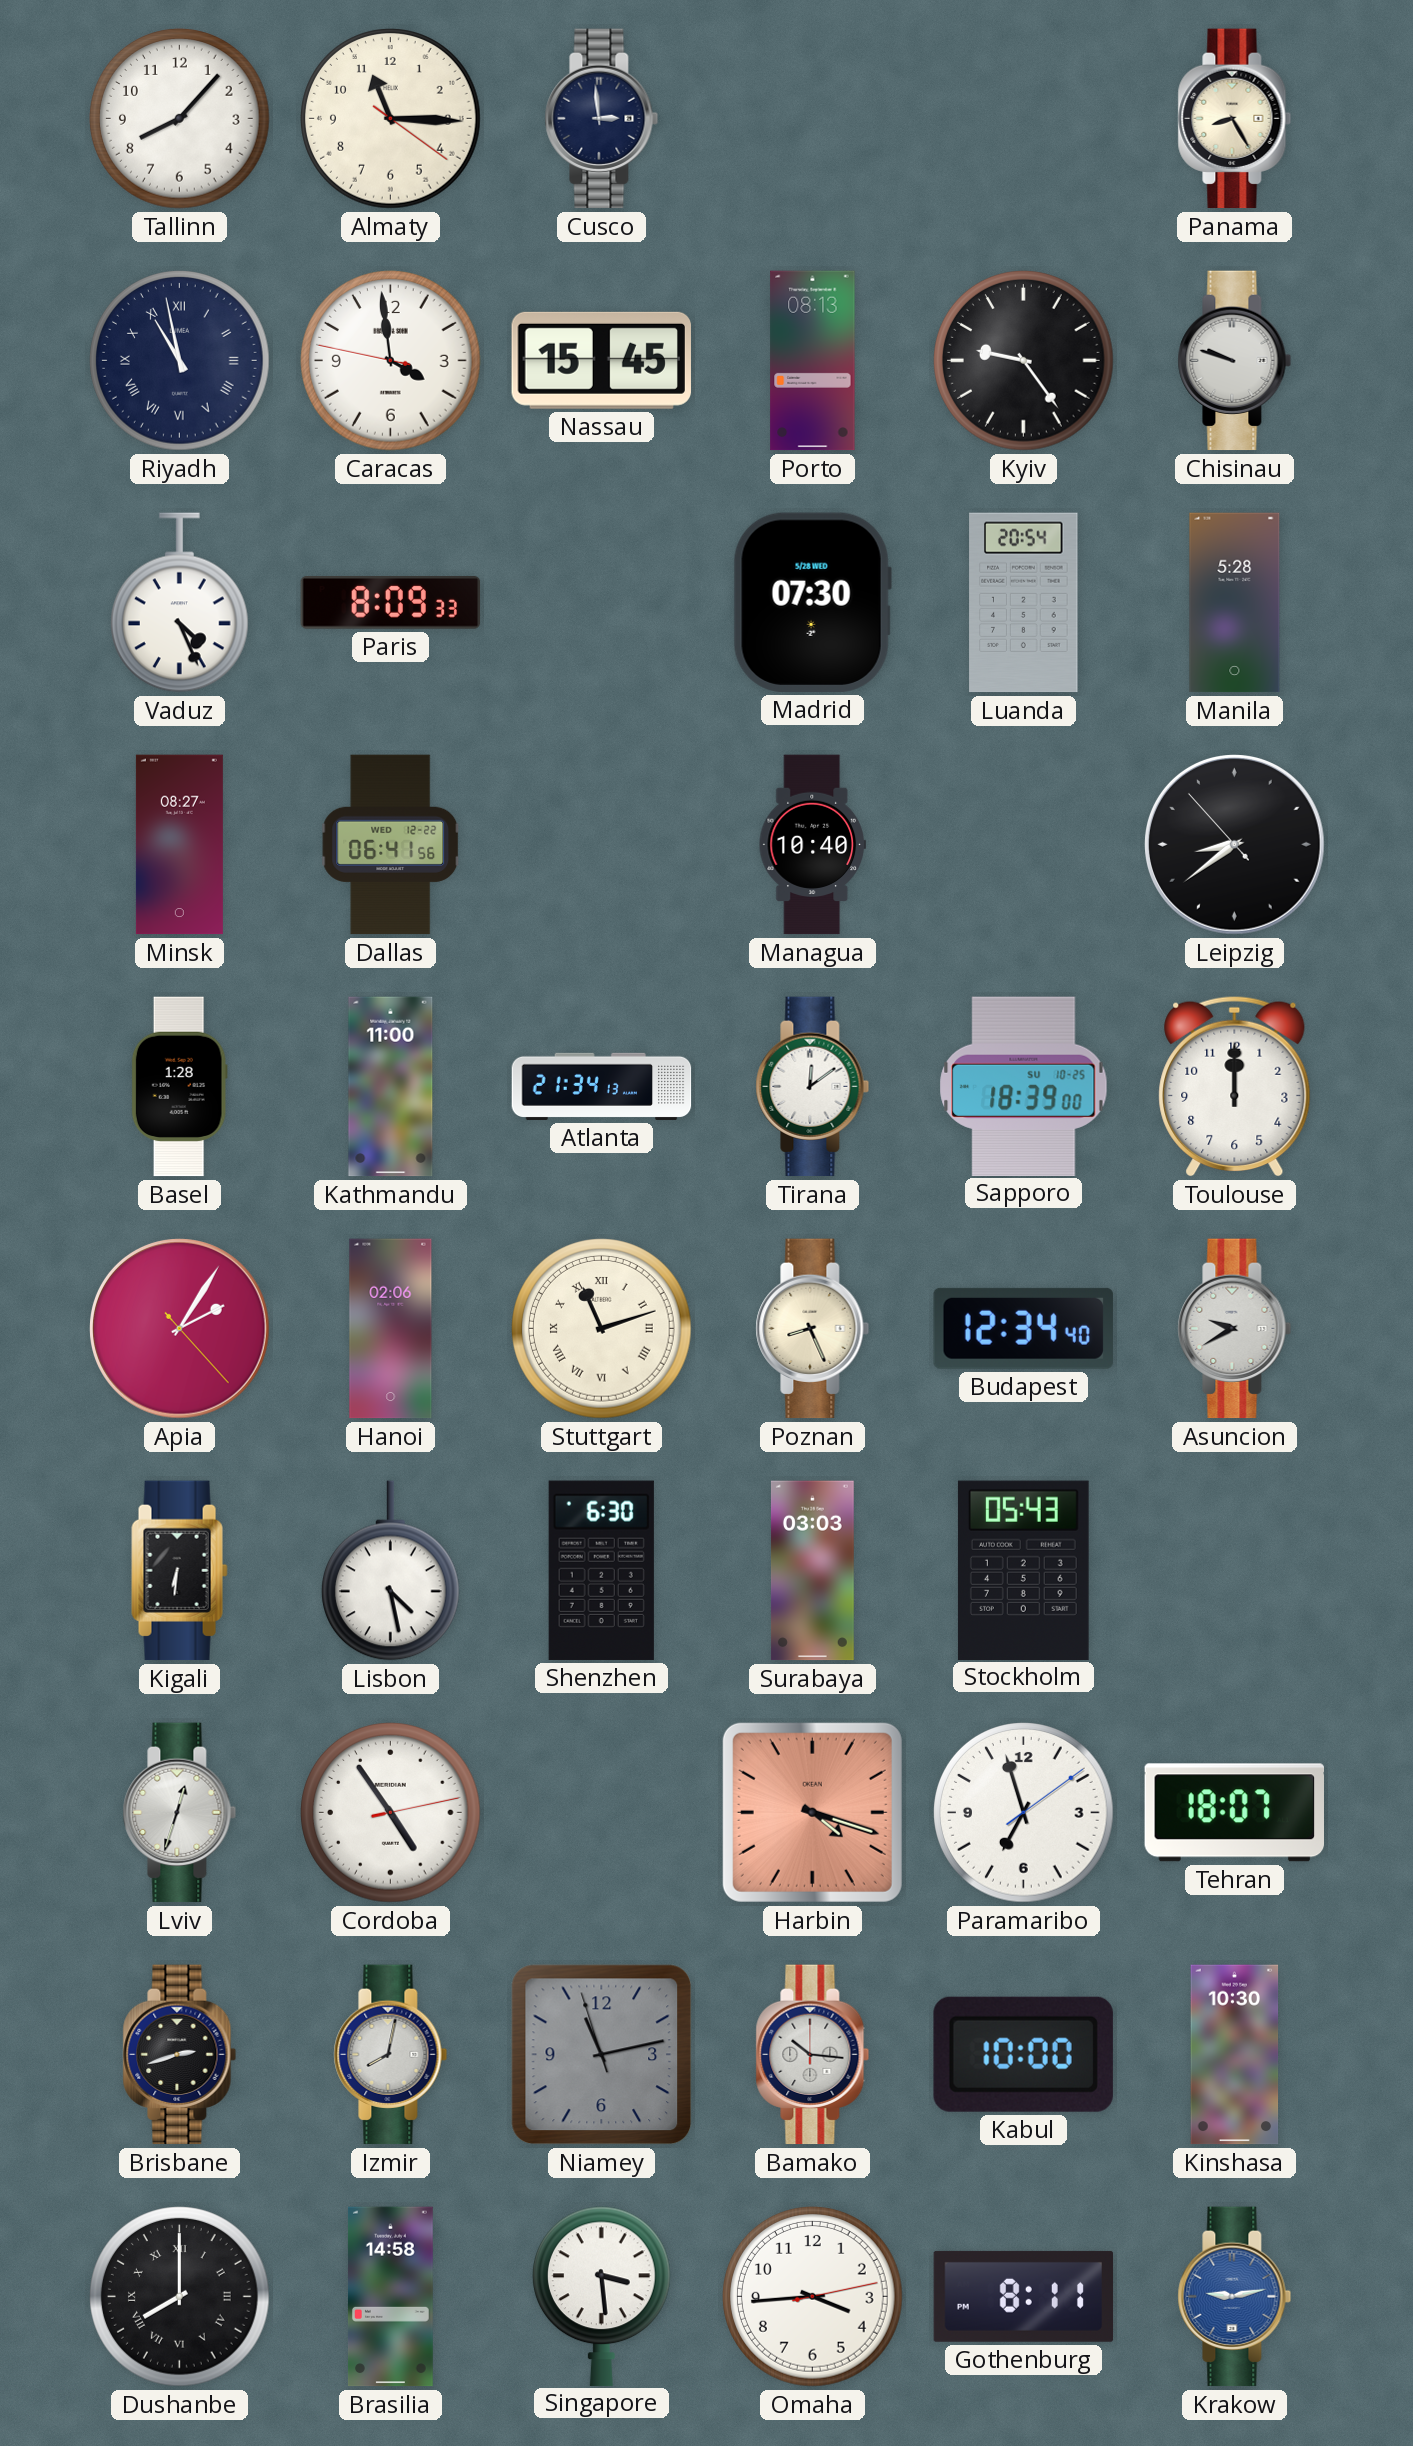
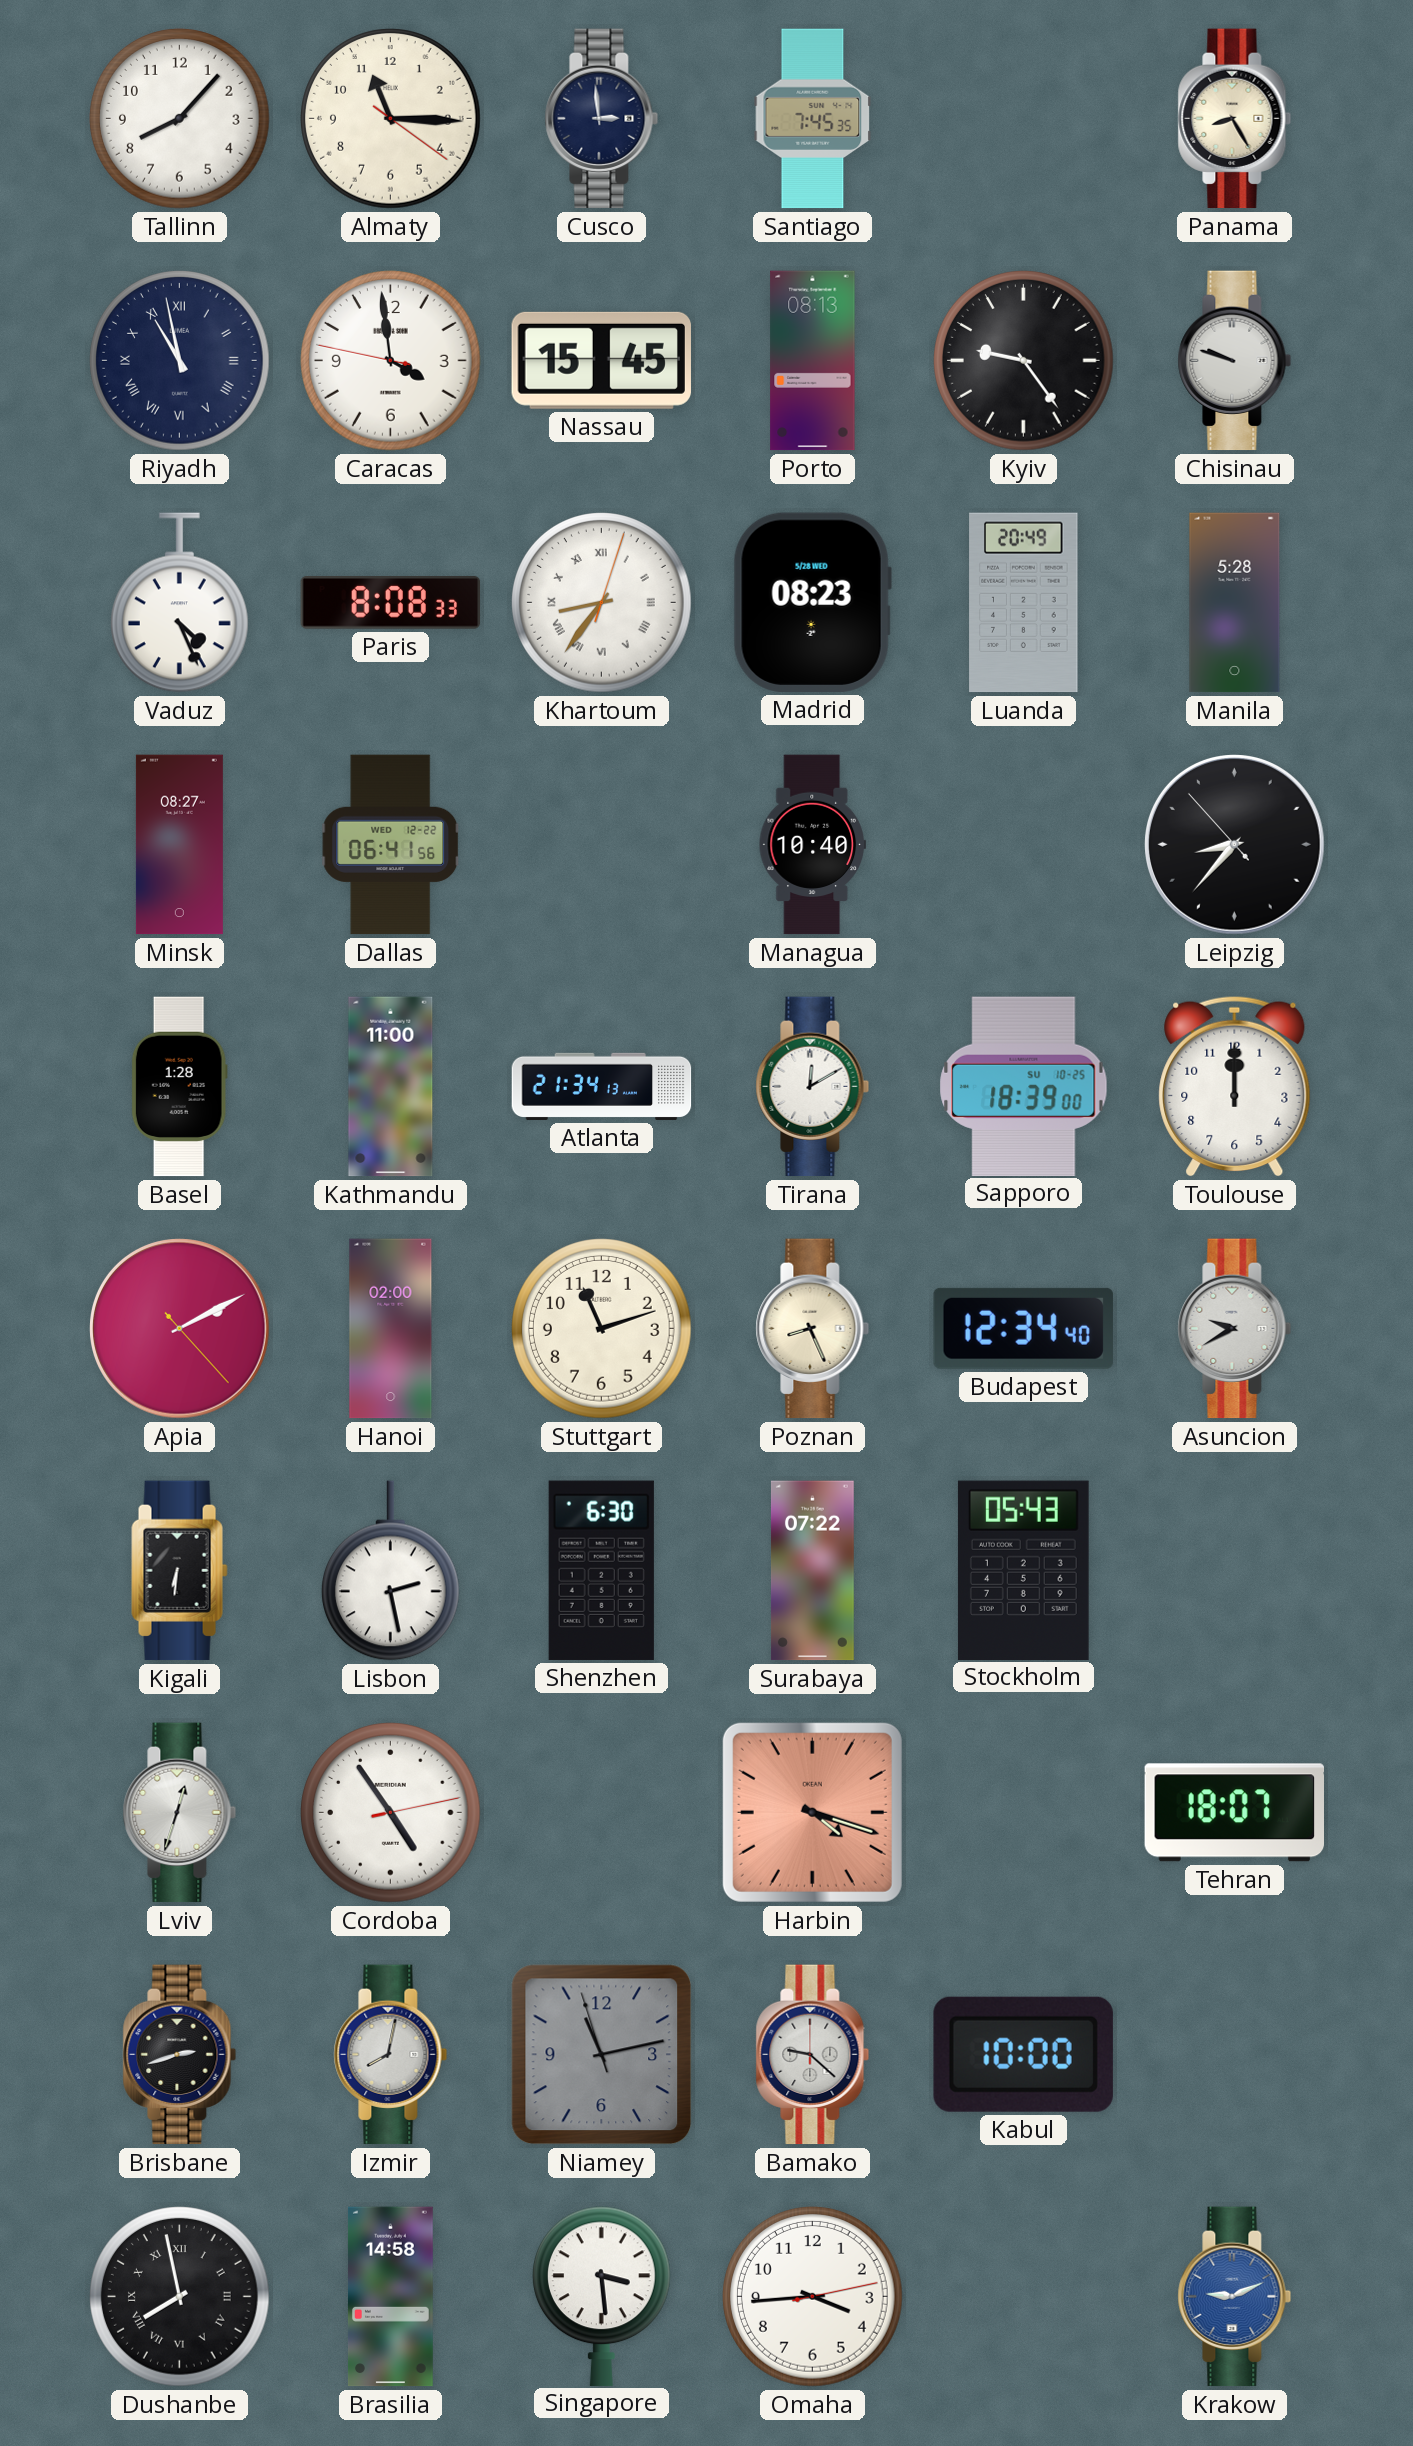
Santiago: none -> 7:45
Paris: 8:09 -> 8:08
Khartoum: none -> 8:36
Madrid: 07:30 -> 08:23
Luanda: 20:54 -> 20:49
Leipzig: 8:38 -> 8:36
Tirana: 12:09 -> 12:10
Apia: 2:05 -> 2:10
Hanoi: 02:06 -> 02:00
Stuttgart numerals: Roman -> Arabic
Lisbon: 4:28 -> 2:28
Surabaya: 03:03 -> 07:22
Paramaribo: 6:57 -> none
Bamako: 10:16 -> 9:22
Kinshasa: 10:30 -> none
Dushanbe: 8:00 -> 7:58
Gothenburg: 8:11 -> none
Krakow: 9:13 -> 9:11
